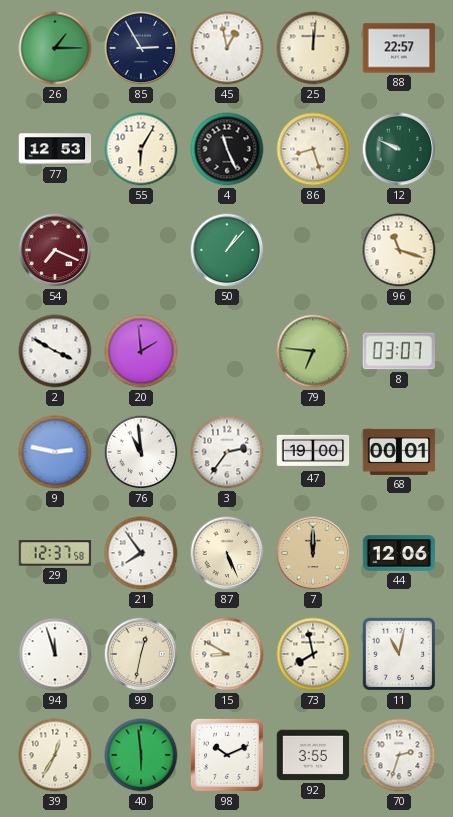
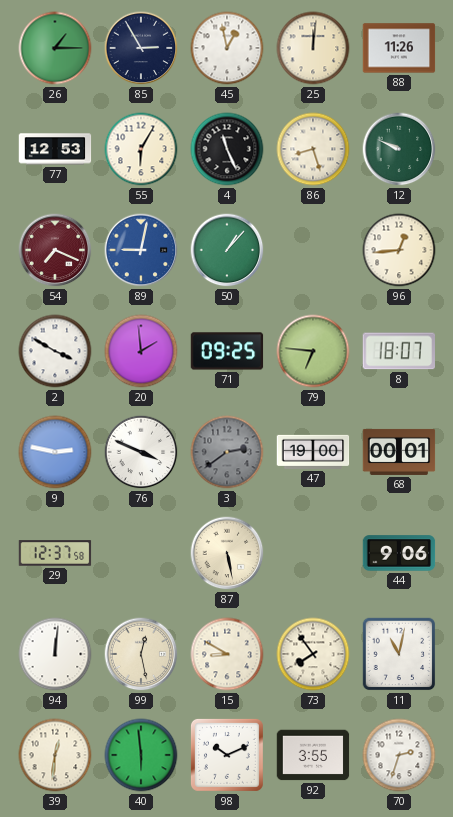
88: 22:57 -> 11:26
89: none -> 9:02
96: 11:18 -> 12:44
71: none -> 09:25
8: 03:07 -> 18:07
76: 10:59 -> 3:49
3: 2:36 -> 2:39
3 dial: white -> grey
21: 7:54 -> none
87: 5:26 -> 5:28
7: 12:00 -> none
44: 12:06 -> 9:06
94: 11:57 -> 12:01
99: 12:32 -> 12:28
73: 7:58 -> 7:54
39: 12:35 -> 12:31
